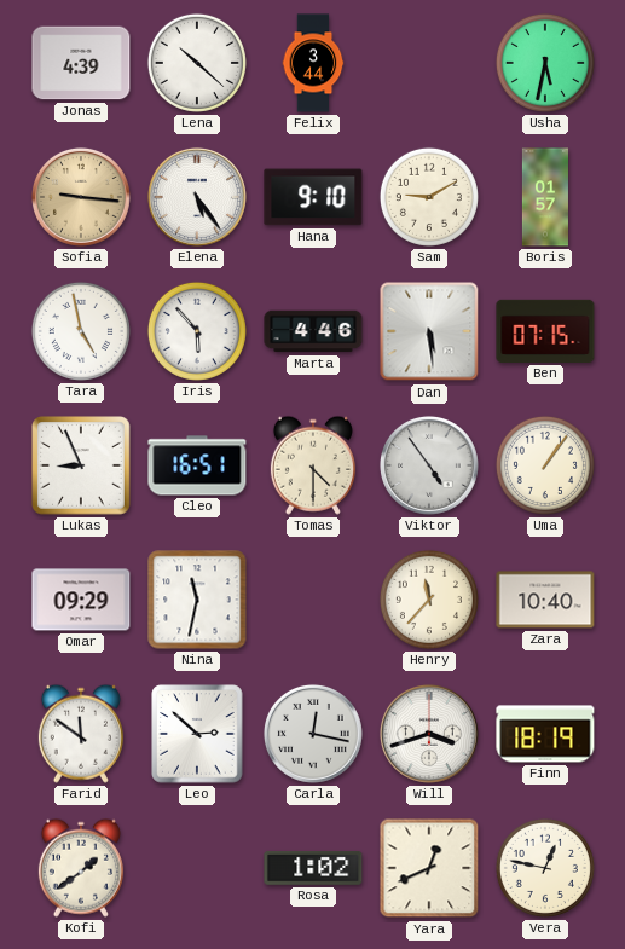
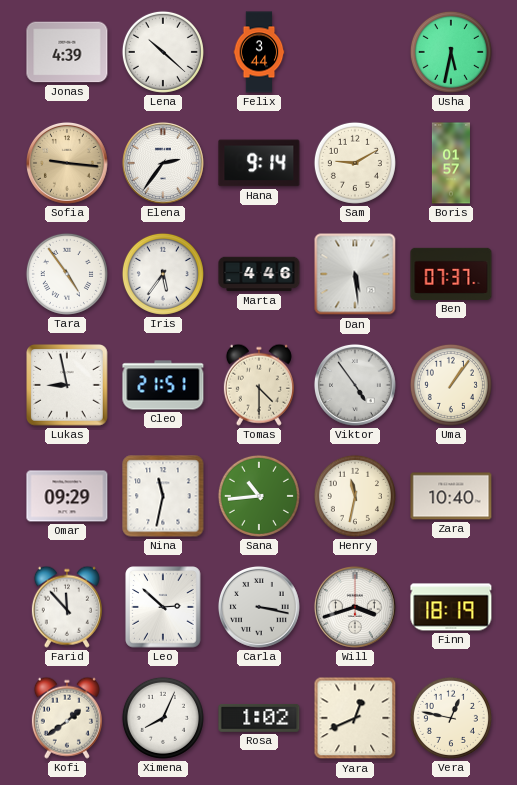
Elena: 5:24 -> 2:36
Hana: 9:10 -> 9:14
Tara: 4:58 -> 4:54
Iris: 5:53 -> 5:36
Ben: 07:15 -> 07:37
Lukas: 8:56 -> 8:58
Cleo: 16:51 -> 21:51
Sana: none -> 10:44
Henry: 11:37 -> 11:32
Farid: 11:51 -> 11:53
Carla: 12:17 -> 3:17
Ximena: none -> 8:04
